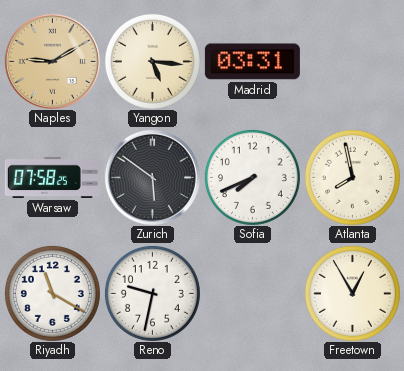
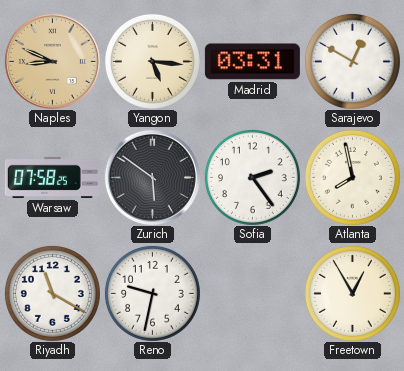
Naples: 9:10 -> 8:49
Sarajevo: none -> 12:50
Sofia: 7:41 -> 2:24
